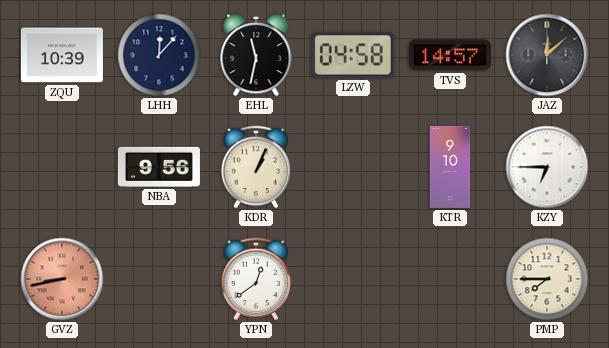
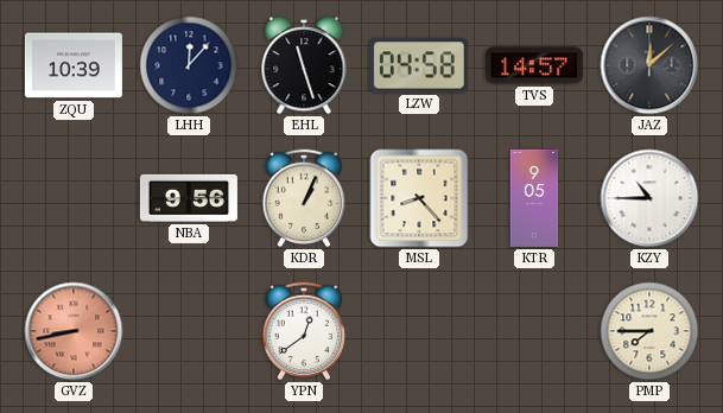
EHL: 11:32 -> 11:27
MSL: none -> 8:23
KTR: 9:10 -> 9:05
KZY: 6:45 -> 10:45
